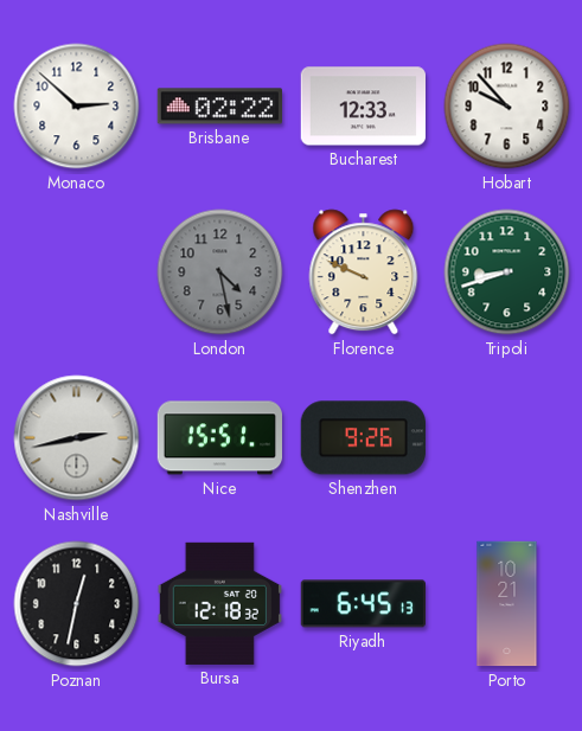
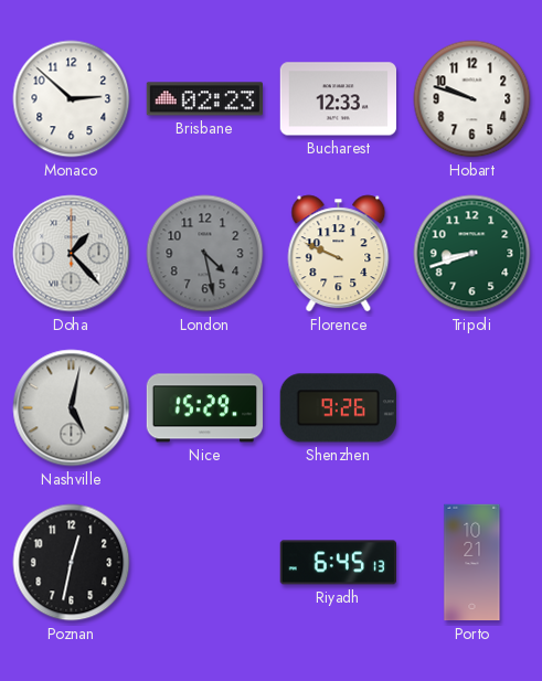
Brisbane: 02:22 -> 02:23
Hobart: 9:53 -> 9:48
Doha: none -> 1:23
Nashville: 2:43 -> 5:02
Nice: 15:51 -> 15:29
Bursa: 12:18 -> none
